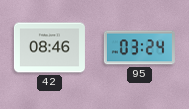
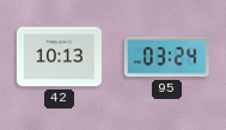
42: 08:46 -> 10:13
